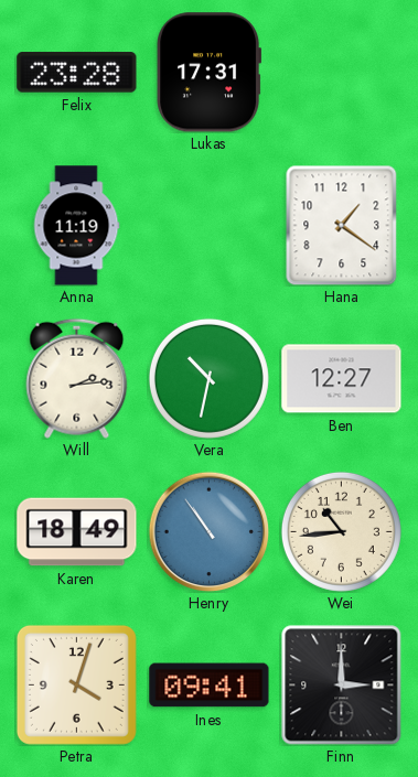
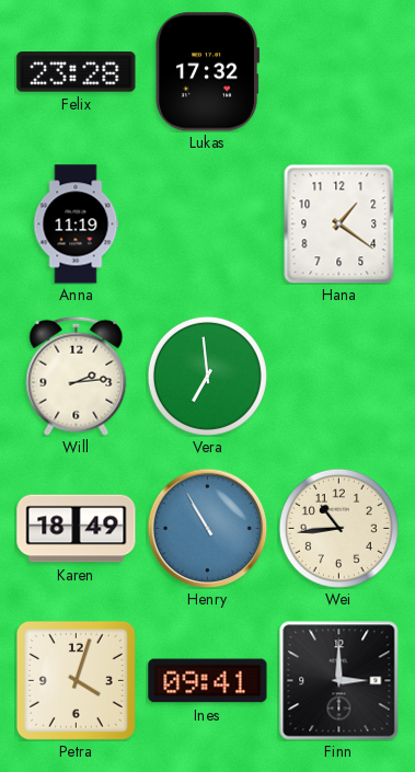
Lukas: 17:31 -> 17:32
Vera: 10:32 -> 6:59
Ben: 12:27 -> none
Henry: 10:54 -> 10:55
